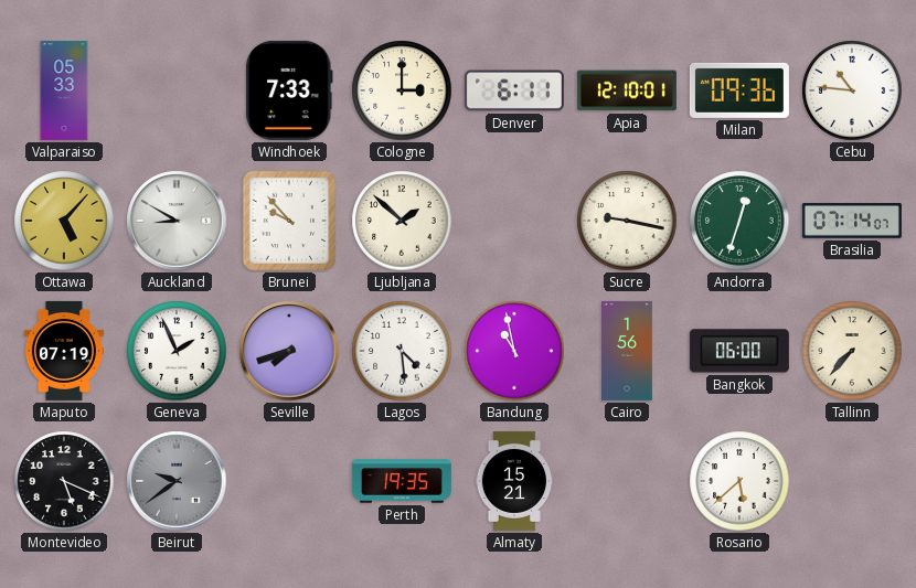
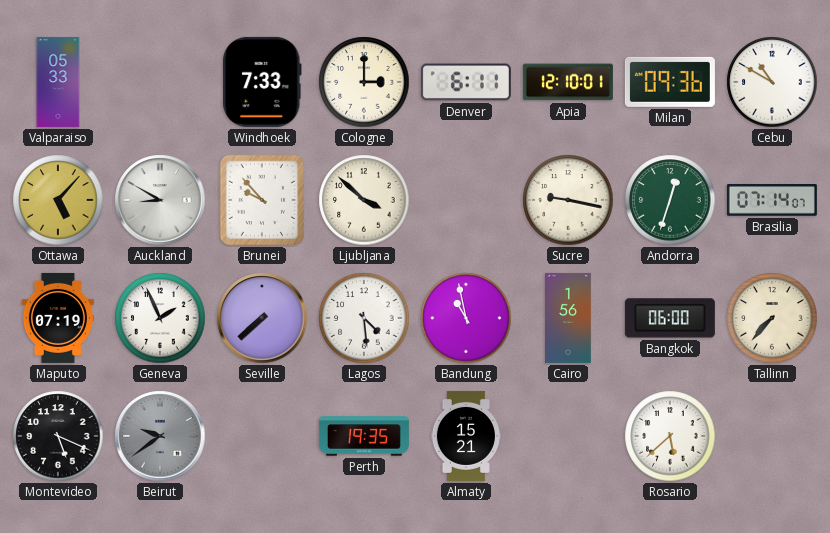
Cebu: 10:46 -> 10:50
Ljubljana: 1:52 -> 3:52
Seville: 7:42 -> 7:38
